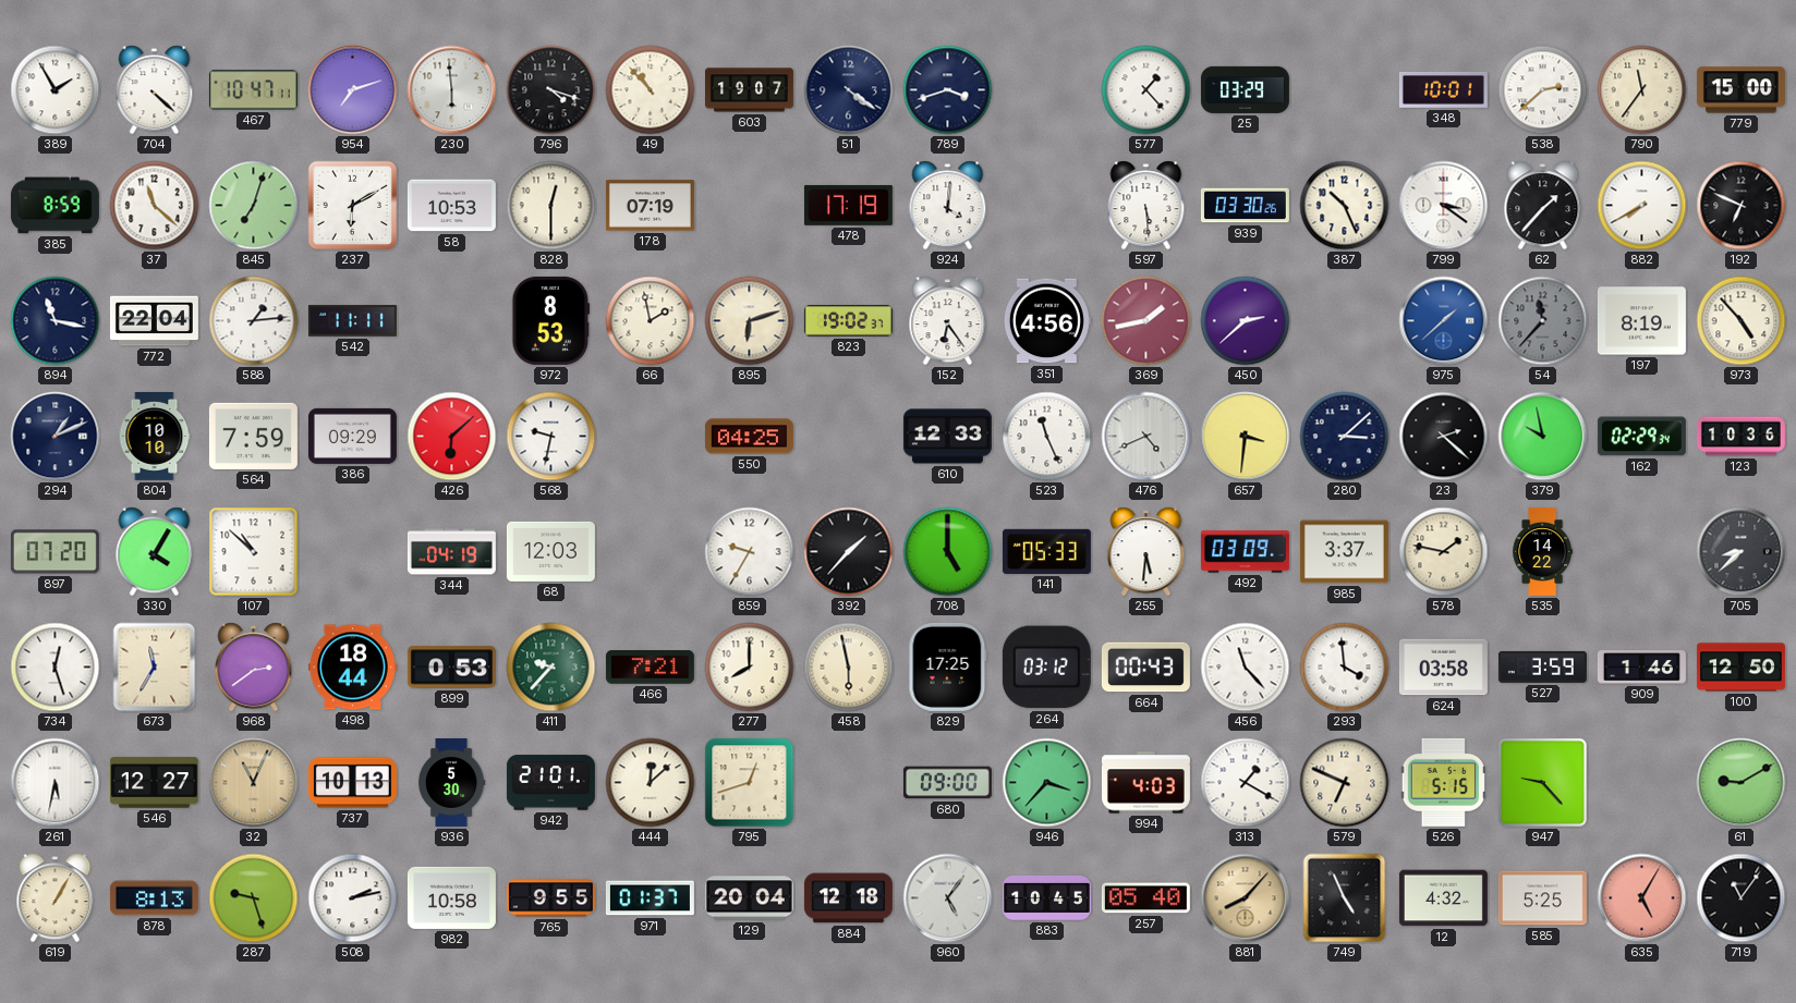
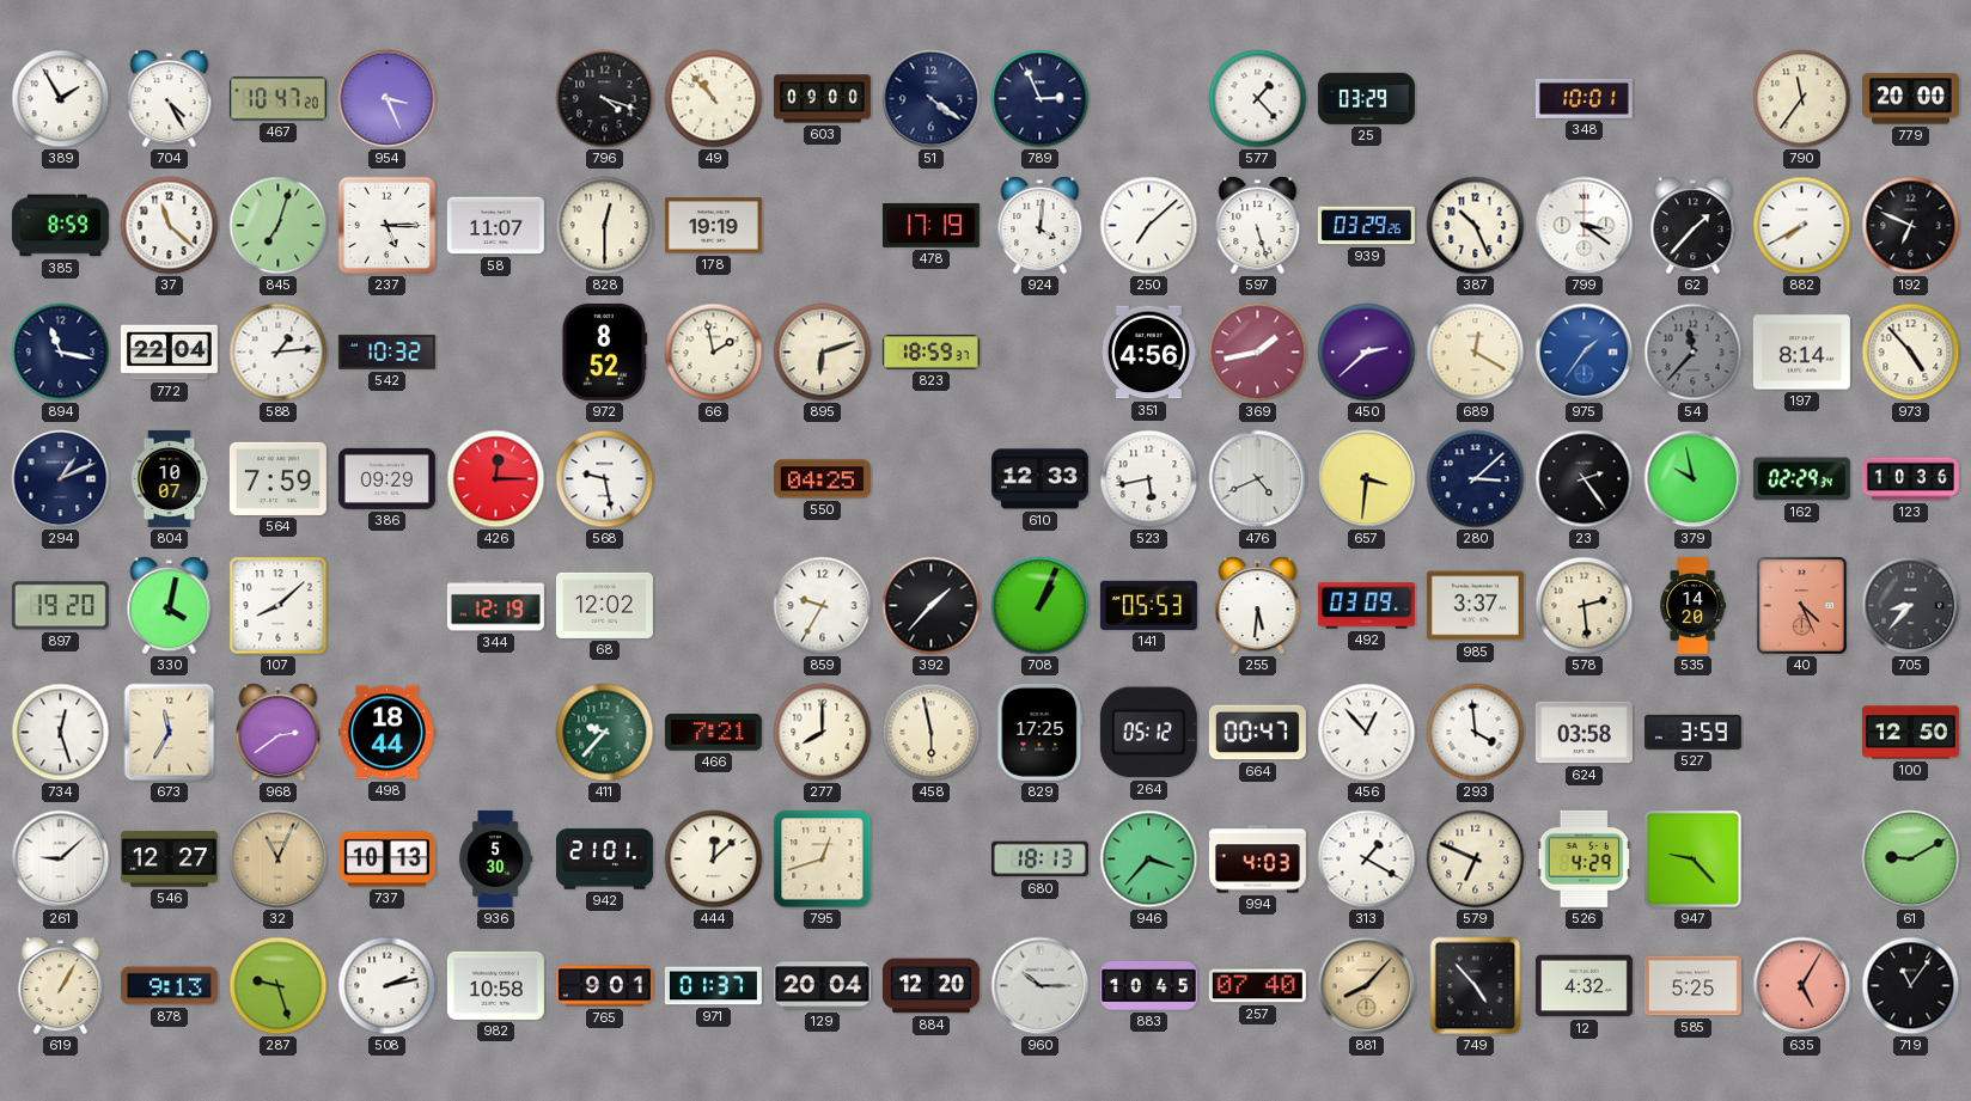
704: 4:22 -> 4:25
467: 10:47:11 -> 10:47:20
954: 7:12 -> 3:26
230: 5:59 -> none
603: 19:07 -> 09:00
789: 3:42 -> 2:56
538: 2:38 -> none
779: 15:00 -> 20:00
237: 6:10 -> 5:15
58: 10:53 -> 11:07
178: 07:19 -> 19:19
250: none -> 7:08
597: 5:29 -> 5:27
939: 03:30 -> 03:29
542: 11:11 -> 10:32
972: 8:53 -> 8:52
823: 19:02 -> 18:59
152: 6:24 -> none
689: none -> 12:20
975: 1:38 -> 1:36
197: 8:19 -> 8:14
804: 10:10 -> 10:07
426: 6:08 -> 12:15
568: 9:32 -> 9:28
523: 11:26 -> 5:43
23: 2:22 -> 2:24
897: 07:20 -> 19:20
330: 4:05 -> 4:02
107: 10:52 -> 8:08
344: 04:19 -> 12:19
68: 12:03 -> 12:02
708: 5:00 -> 1:04
141: 05:33 -> 05:53
578: 1:47 -> 2:29
535: 14:22 -> 14:20
40: none -> 4:26
705: 8:38 -> 8:37
899: 0:53 -> none
264: 03:12 -> 05:12
664: 00:43 -> 00:47
456: 11:23 -> 12:53
909: 1:46 -> none
261: 5:32 -> 9:08
680: 09:00 -> 18:13
526: 5:15 -> 4:29
878: 8:13 -> 9:13
765: 9:55 -> 9:01
884: 12:18 -> 12:20
960: 5:06 -> 10:15
257: 05:40 -> 07:40
749: 4:56 -> 4:53
